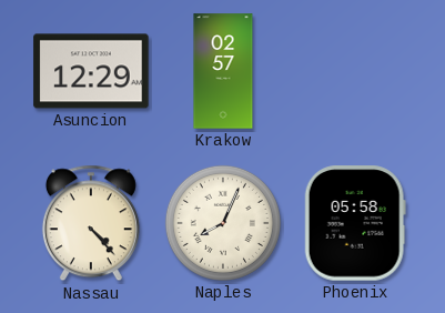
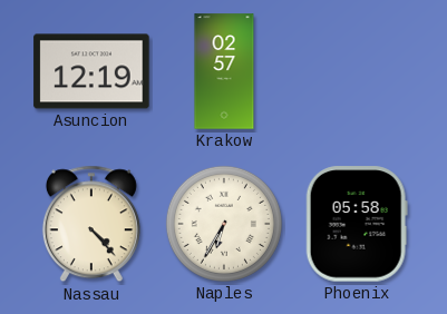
Asuncion: 12:29 -> 12:19
Naples: 8:04 -> 6:35
